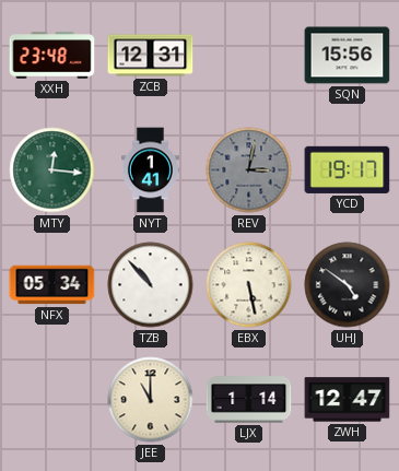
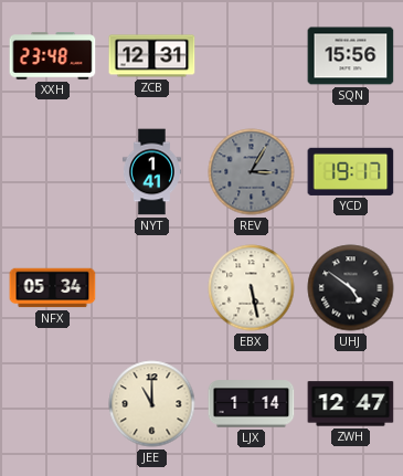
MTY: 12:16 -> none
REV: 3:02 -> 3:05
TZB: 10:53 -> none
